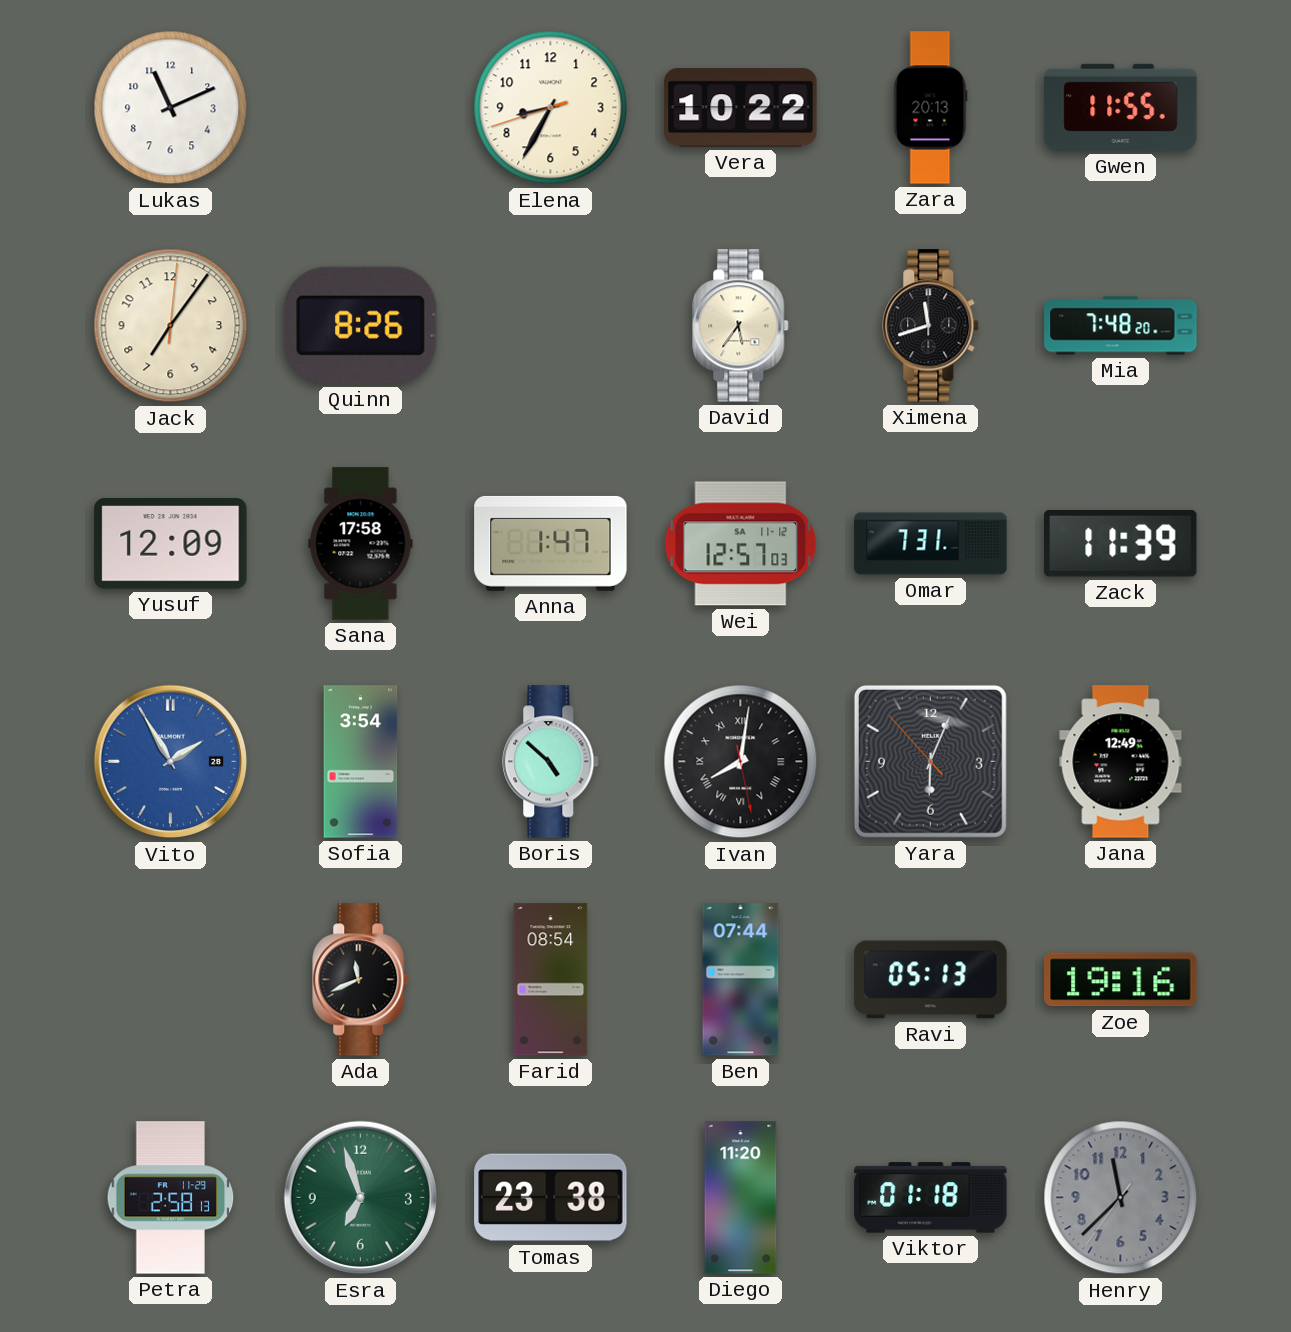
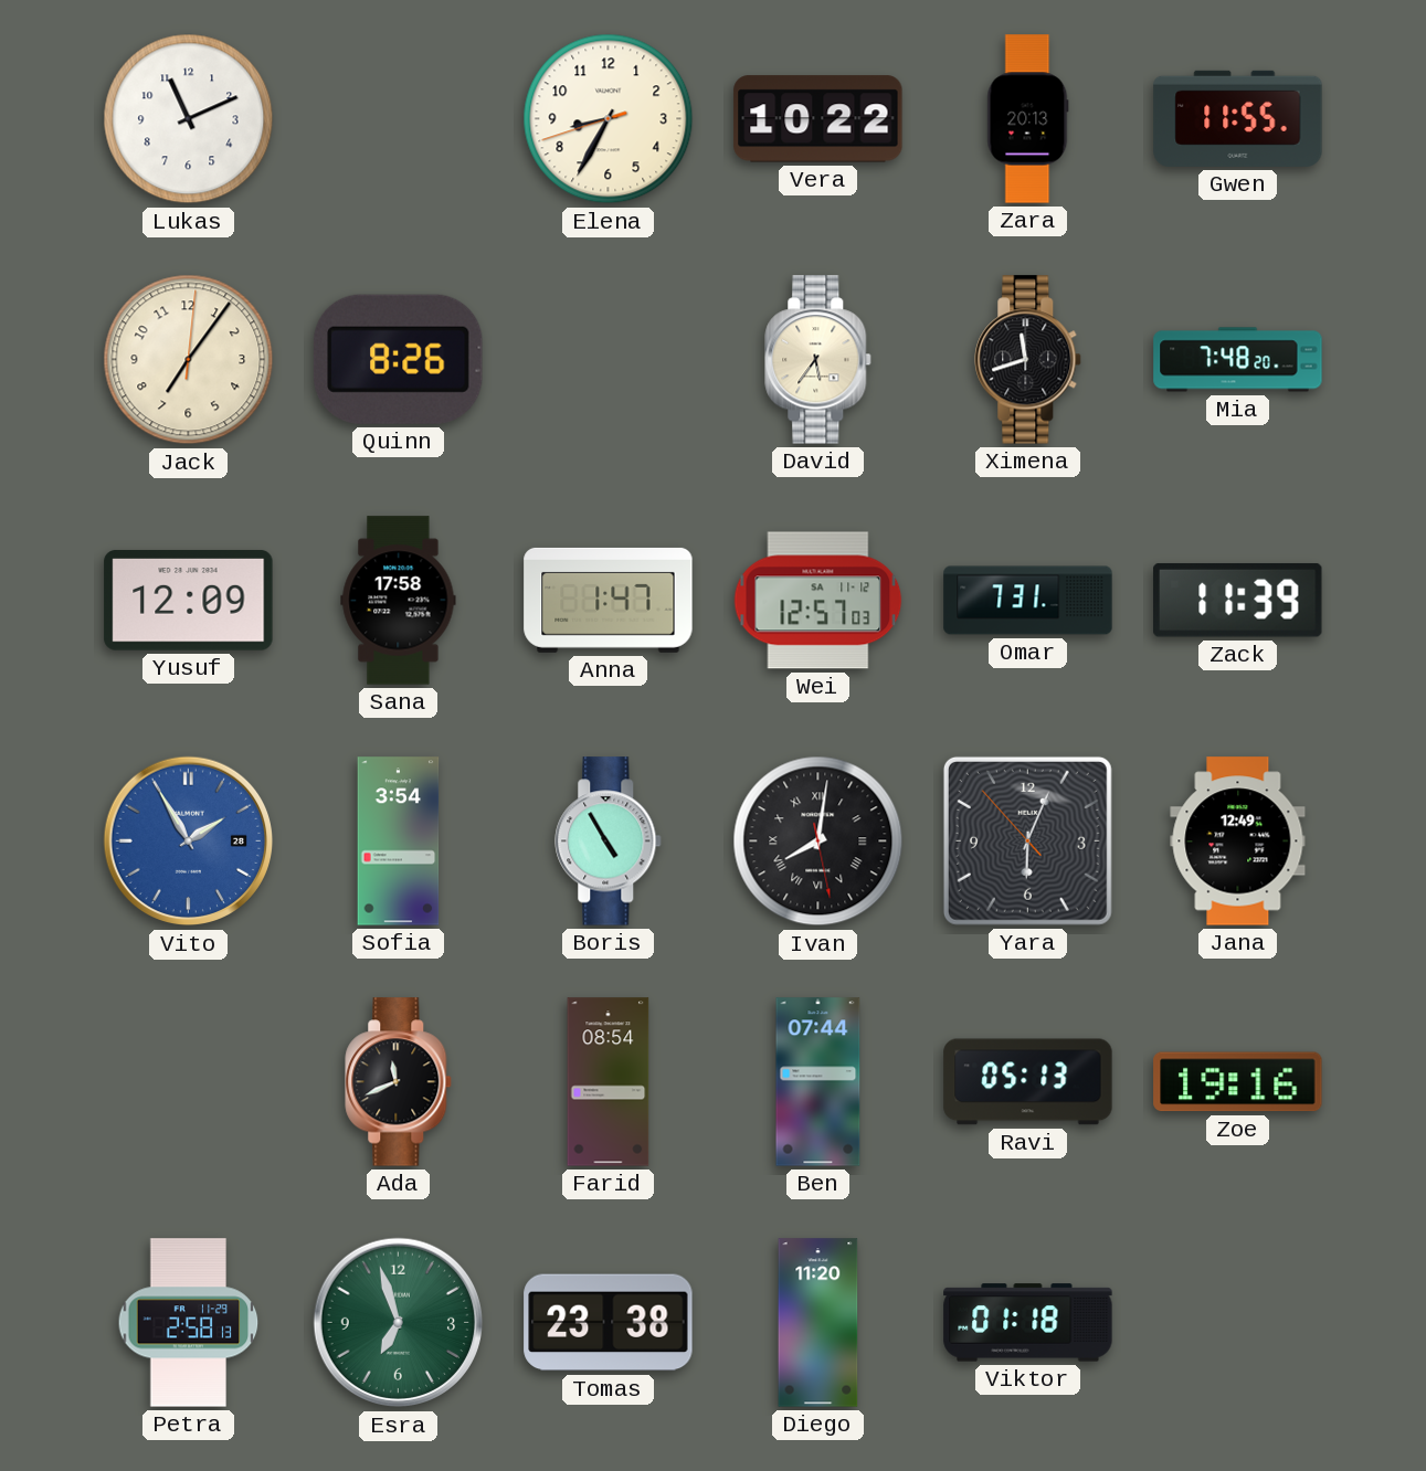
Boris: 4:52 -> 4:55
Henry: 11:37 -> none
